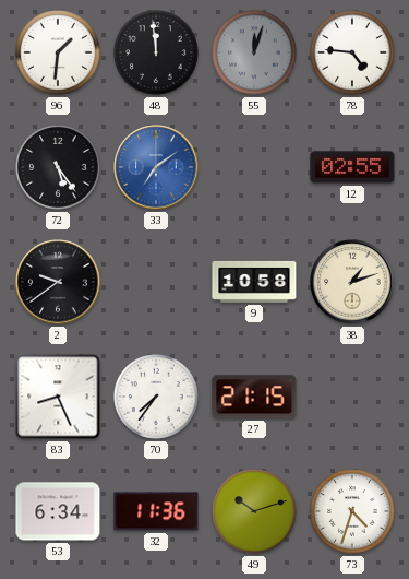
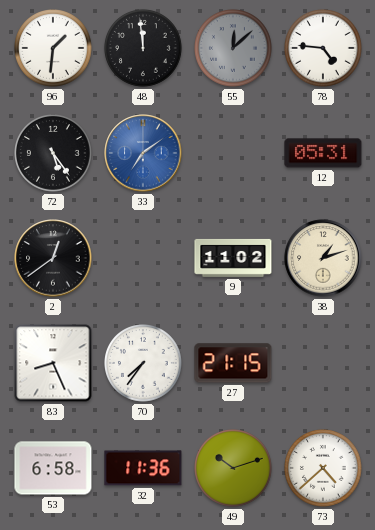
55: 12:03 -> 12:08
12: 02:55 -> 05:31
2: 9:39 -> 12:39
9: 10:58 -> 11:02
53: 6:34 -> 6:58
73: 4:33 -> 4:38
